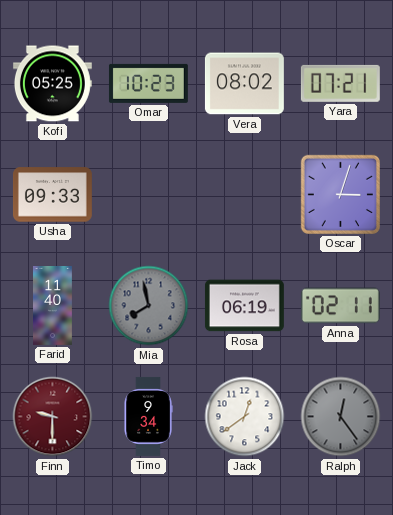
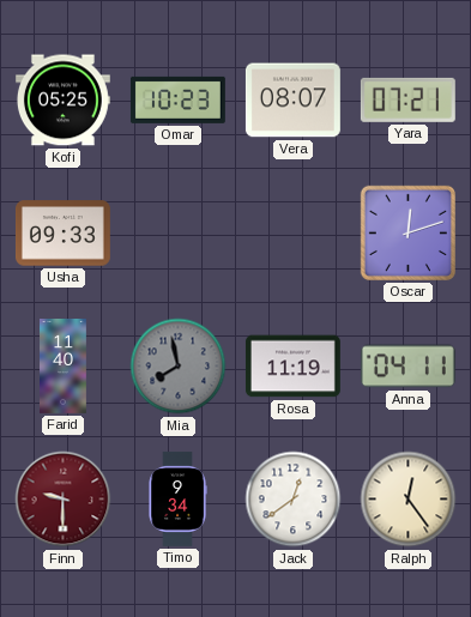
Vera: 08:02 -> 08:07
Oscar: 3:03 -> 12:12
Rosa: 06:19 -> 11:19
Anna: 02:11 -> 04:11
Ralph dial: grey -> cream
